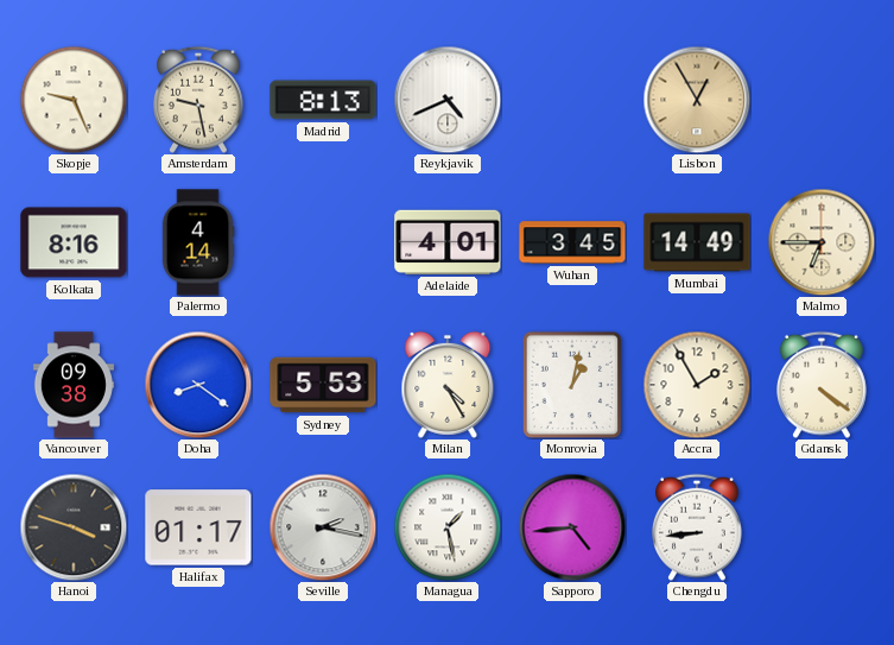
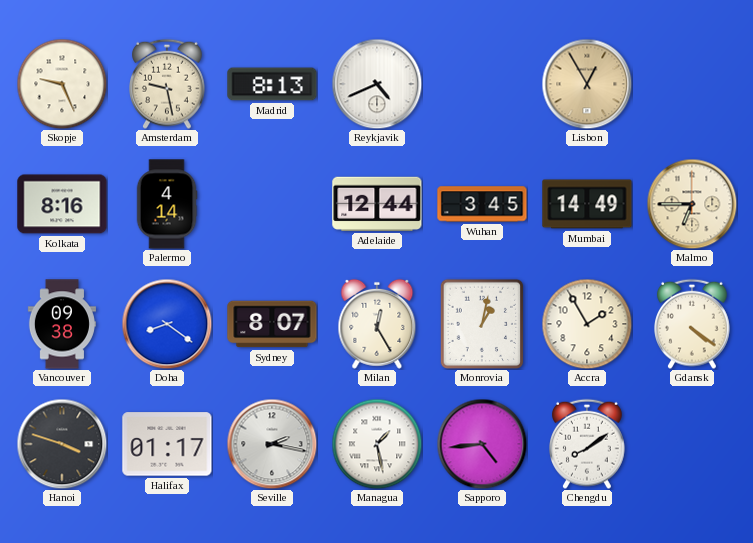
Adelaide: 4:01 -> 12:44
Sydney: 5:53 -> 8:07
Milan: 4:25 -> 12:25
Chengdu: 8:44 -> 8:09
